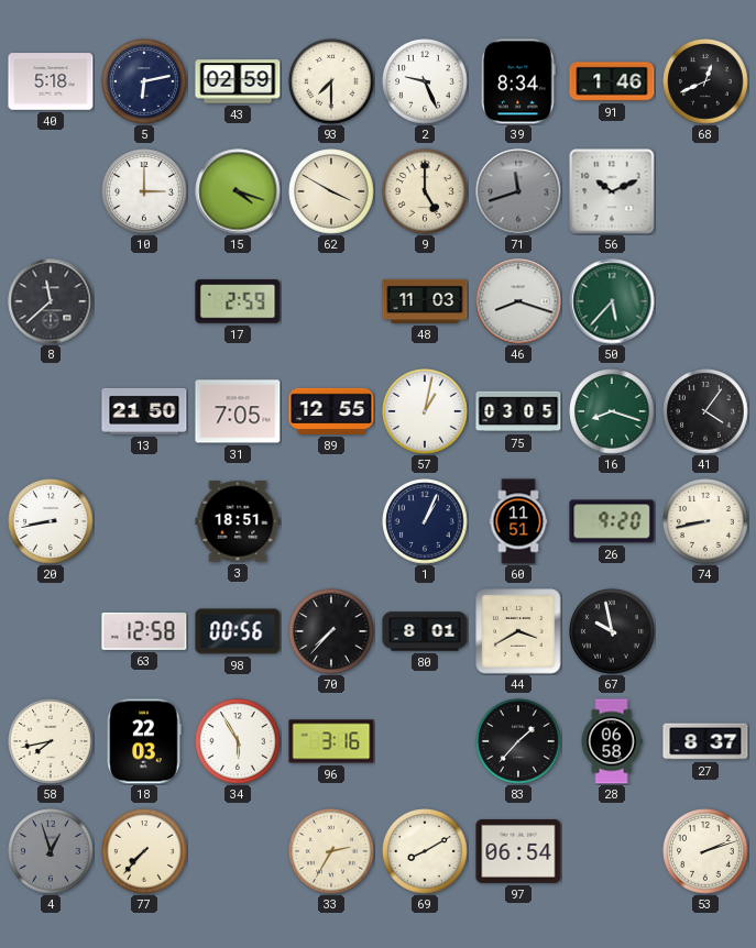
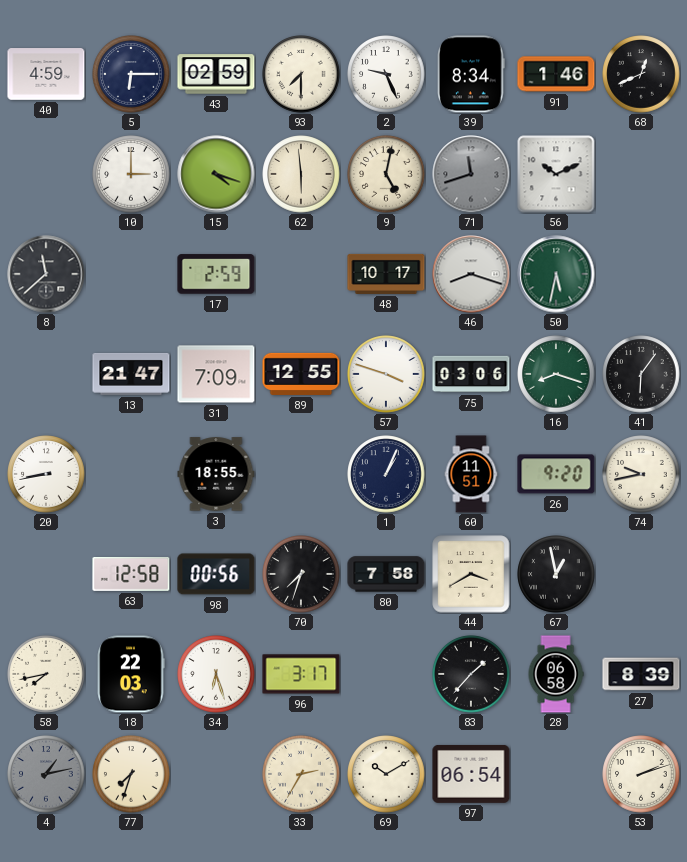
40: 5:18 -> 4:59
5: 6:13 -> 6:15
62: 3:50 -> 5:59
9: 5:00 -> 5:02
48: 11:03 -> 10:17
50: 5:37 -> 5:32
13: 21:50 -> 21:47
31: 7:05 -> 7:09
57: 1:02 -> 3:48
75: 03:05 -> 03:06
41: 4:06 -> 6:06
3: 18:51 -> 18:55
74: 8:43 -> 9:43
70: 7:37 -> 7:33
80: 8:01 -> 7:58
67: 9:58 -> 12:58
34: 5:55 -> 6:27
96: 3:16 -> 3:17
27: 8:37 -> 8:39
4: 12:57 -> 1:13
77: 7:37 -> 7:33
69: 8:10 -> 10:10
